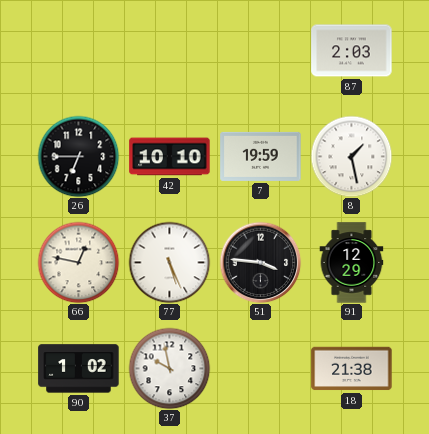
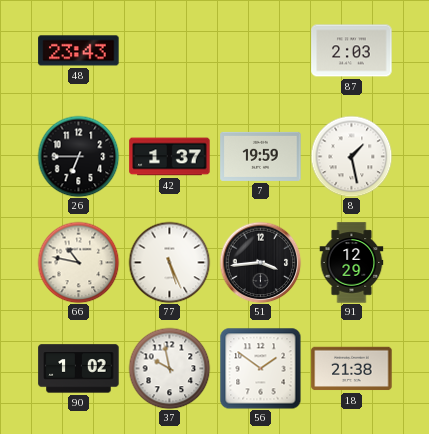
48: none -> 23:43
42: 10:10 -> 1:37
66: 12:47 -> 10:47
51: 3:46 -> 3:44
56: none -> 1:51
